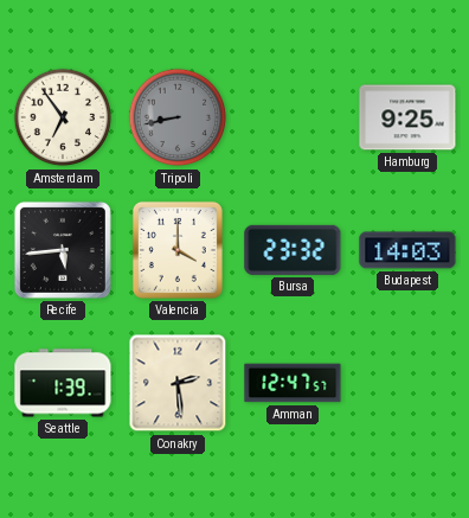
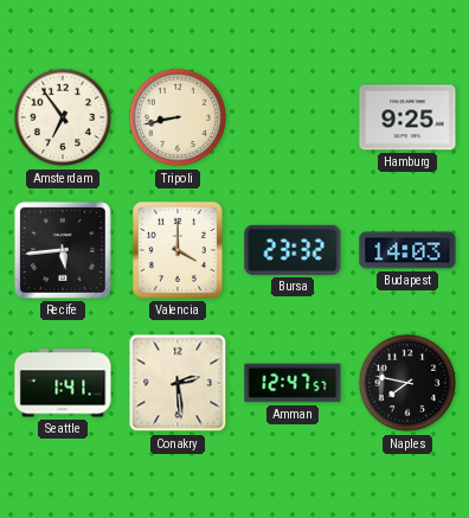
Tripoli dial: grey -> cream
Seattle: 1:39 -> 1:41
Naples: none -> 7:47
